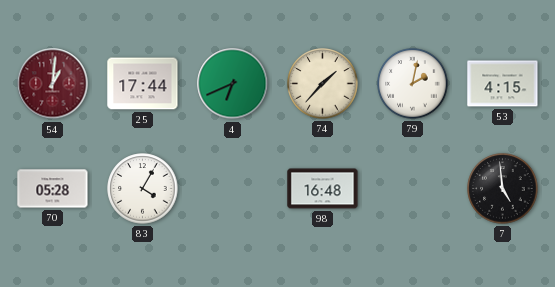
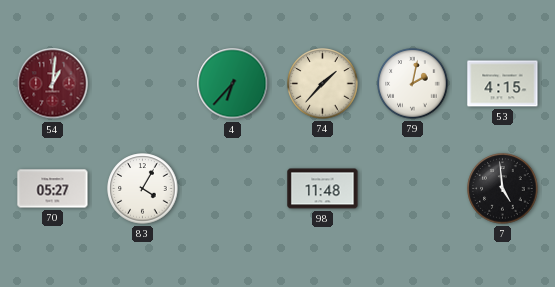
25: 17:44 -> none
4: 6:41 -> 6:37
70: 05:28 -> 05:27
98: 16:48 -> 11:48
